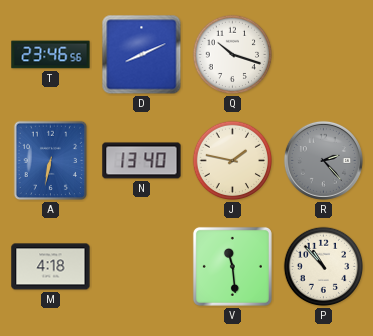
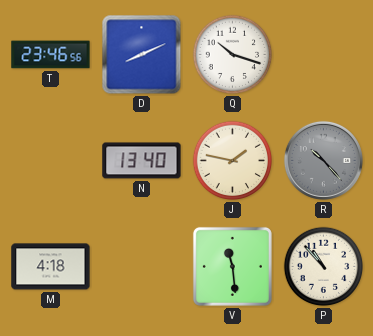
A: 6:32 -> none
R: 2:23 -> 10:23
